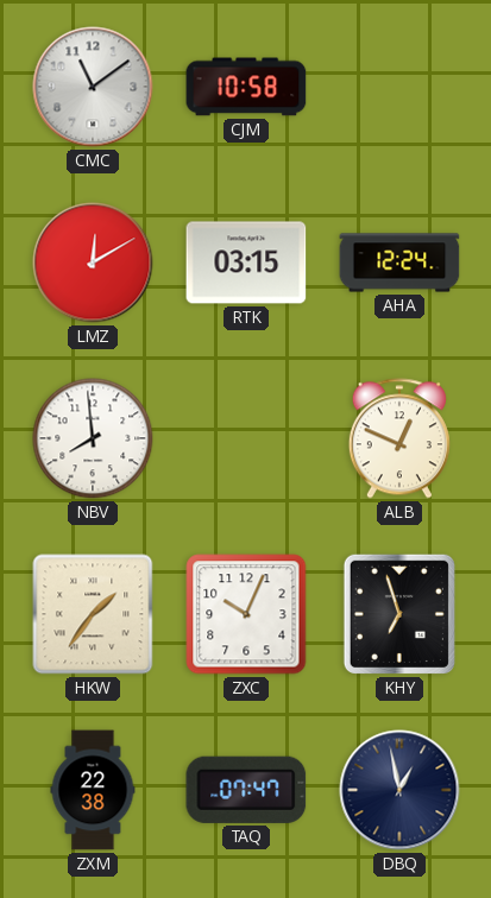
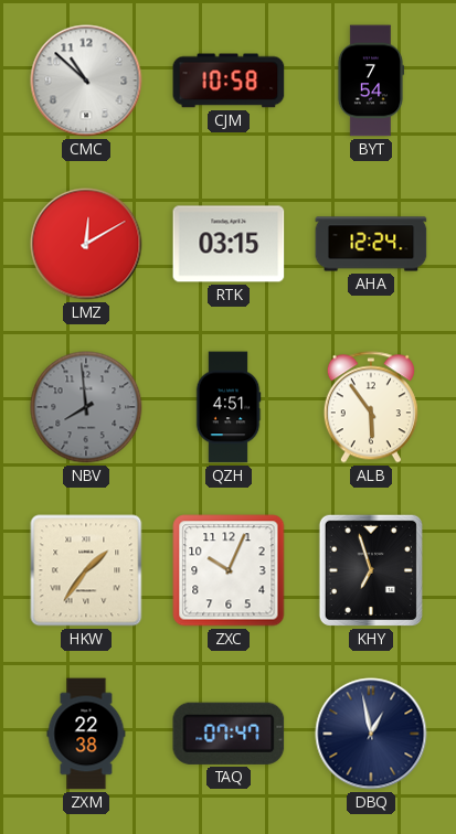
CMC: 11:09 -> 10:52
BYT: none -> 7:54
NBV dial: white -> grey
QZH: none -> 4:51
ALB: 12:49 -> 5:54
